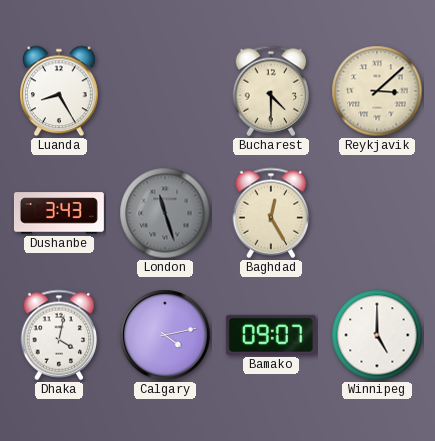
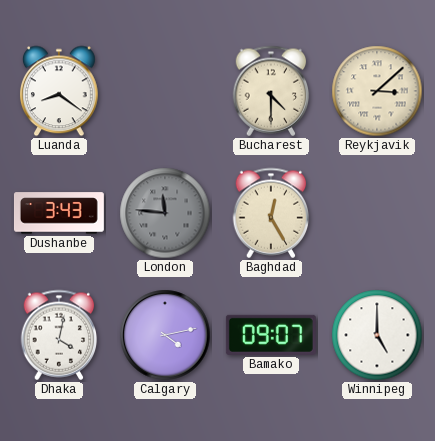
Luanda: 8:25 -> 8:21
London: 11:27 -> 11:46
